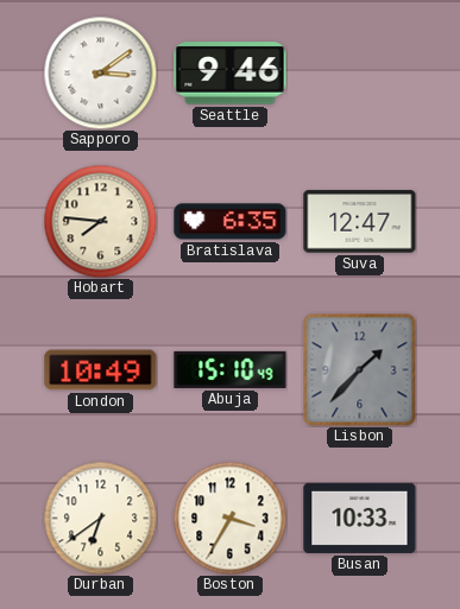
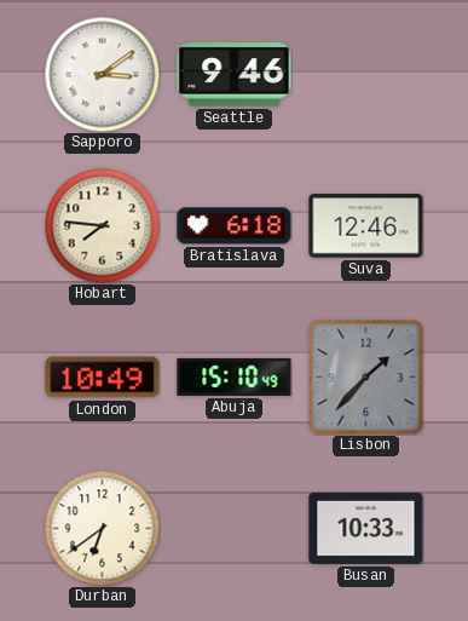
Bratislava: 6:35 -> 6:18
Suva: 12:47 -> 12:46
Boston: 3:35 -> none
